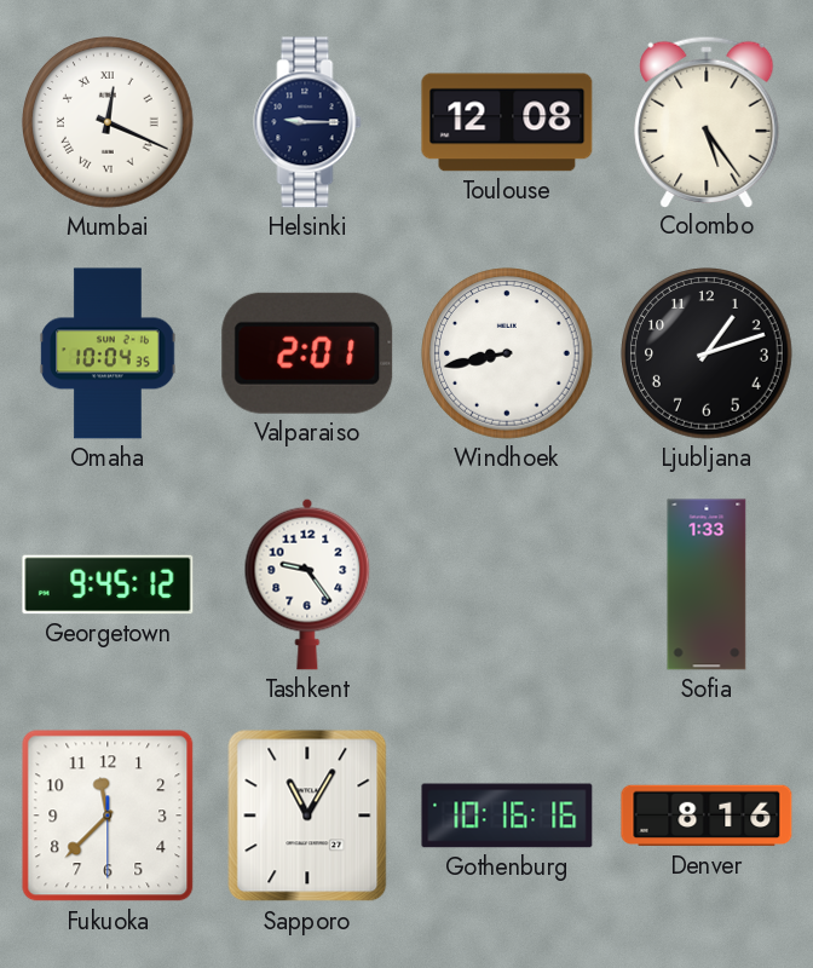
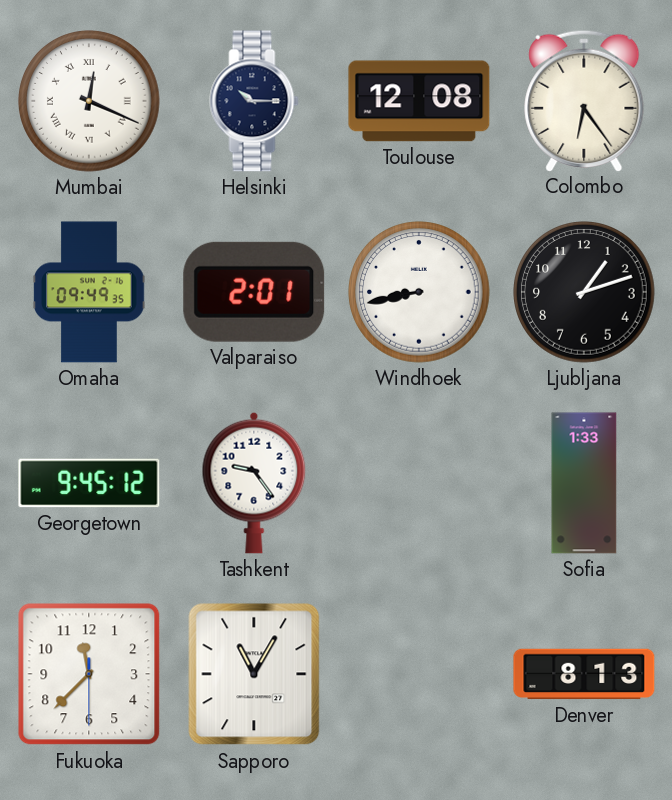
Helsinki: 9:15 -> 10:15
Colombo: 5:24 -> 6:24
Omaha: 10:04 -> 09:49
Gothenburg: 10:16 -> none
Denver: 8:16 -> 8:13
